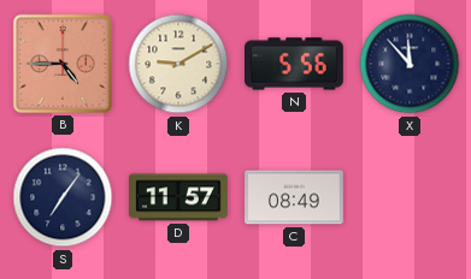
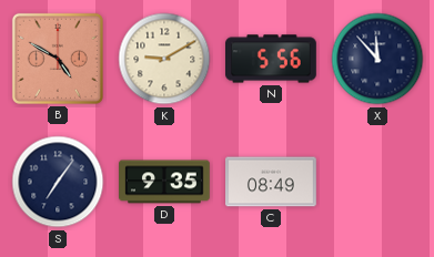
B: 4:45 -> 4:50
D: 11:57 -> 9:35
